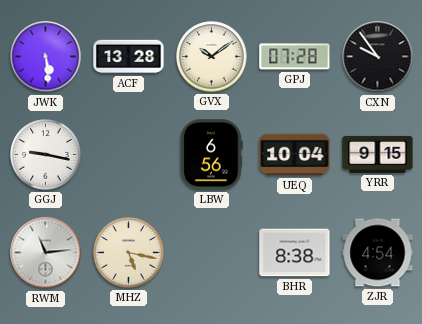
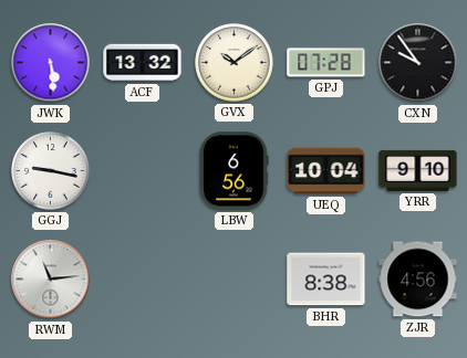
ACF: 13:28 -> 13:32
YRR: 9:15 -> 9:10
MHZ: 5:17 -> none
ZJR: 4:54 -> 4:56
